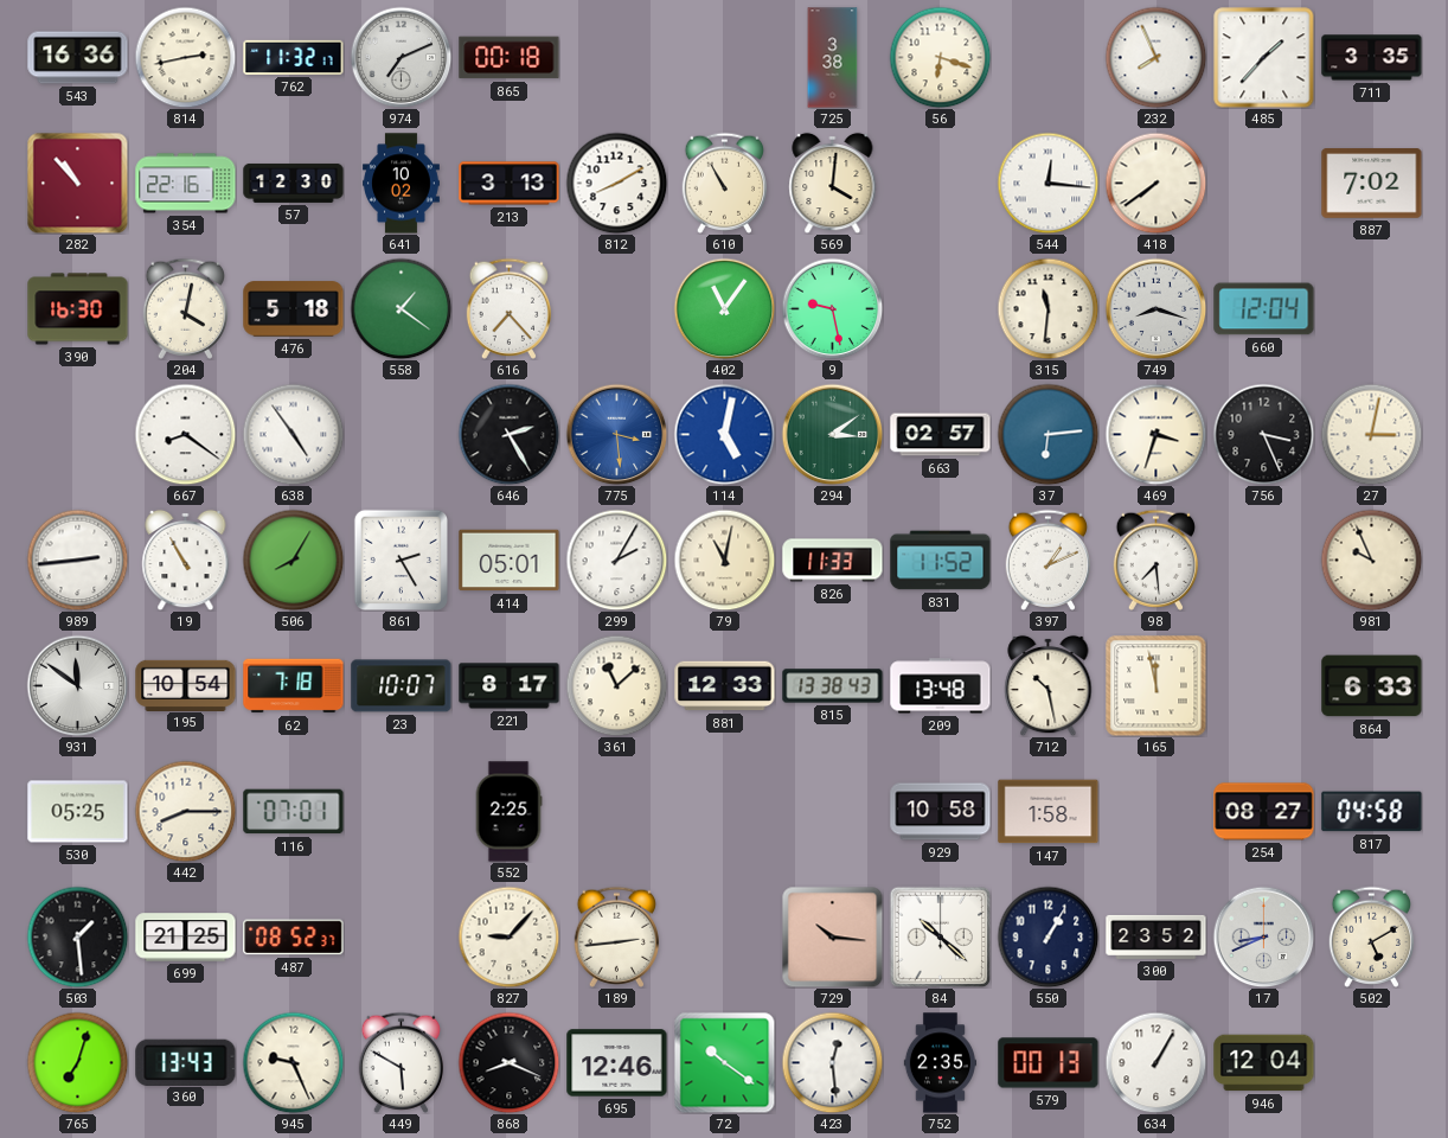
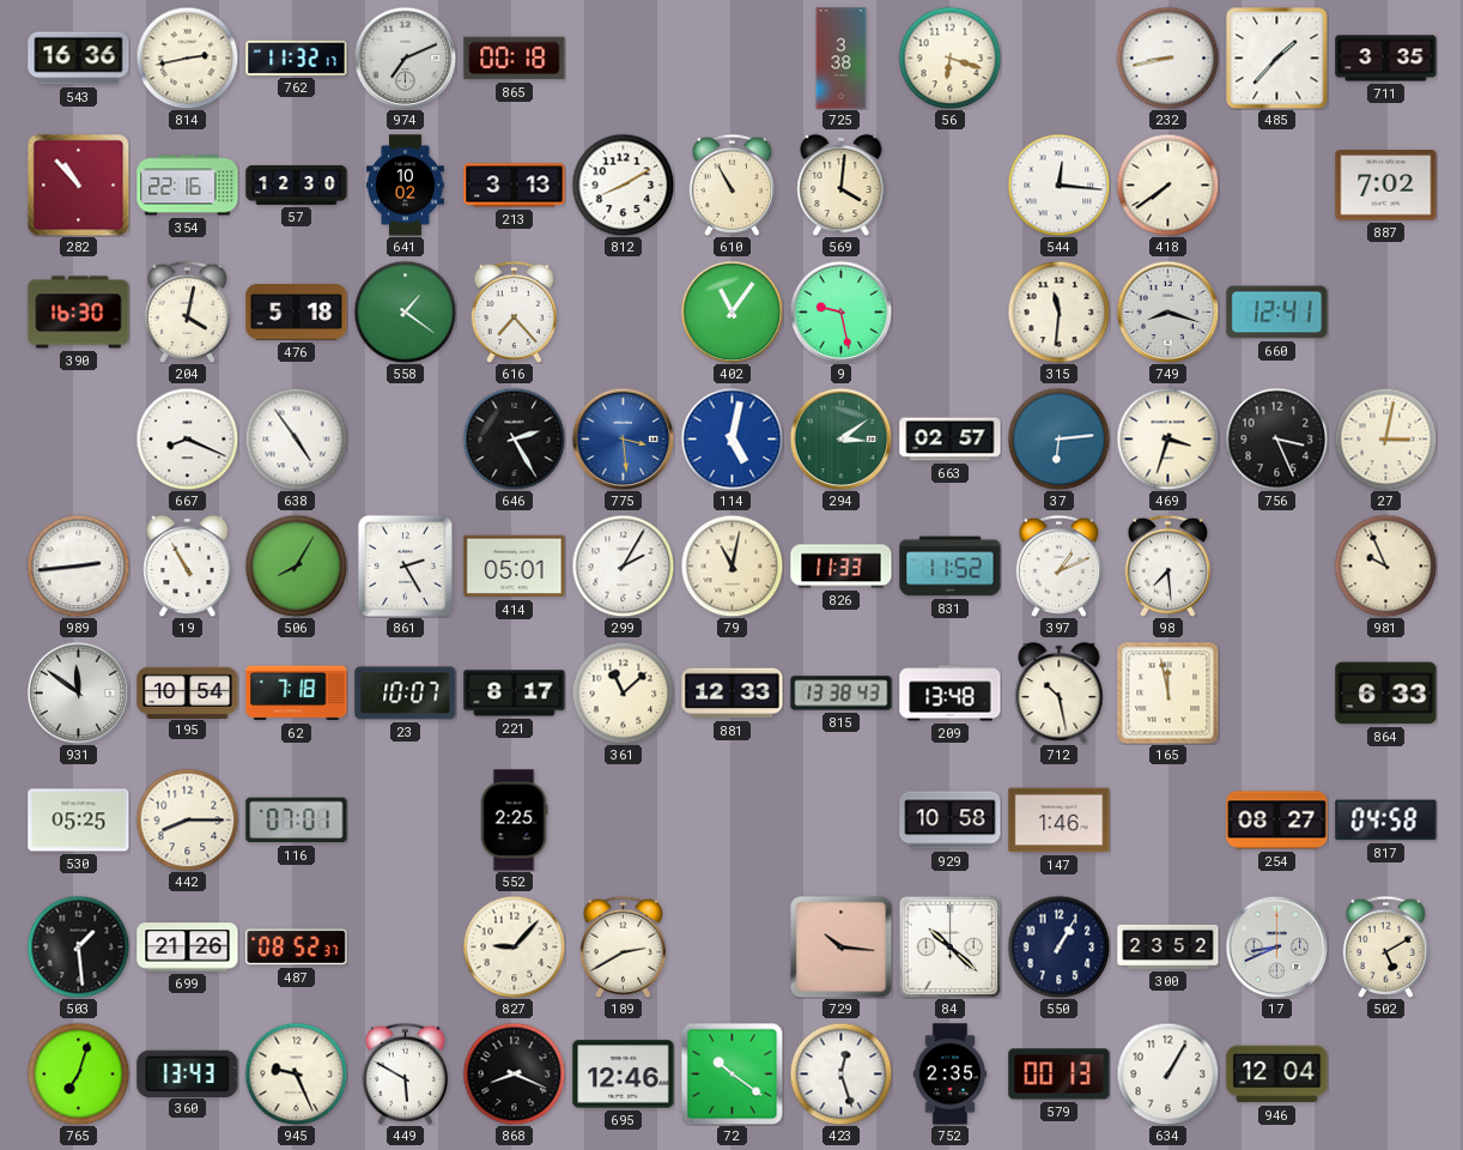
232: 7:56 -> 8:43
660: 12:04 -> 12:41
667: 8:21 -> 8:19
147: 1:58 -> 1:46
699: 21:25 -> 21:26
189: 2:44 -> 2:40
423: 12:29 -> 12:27
